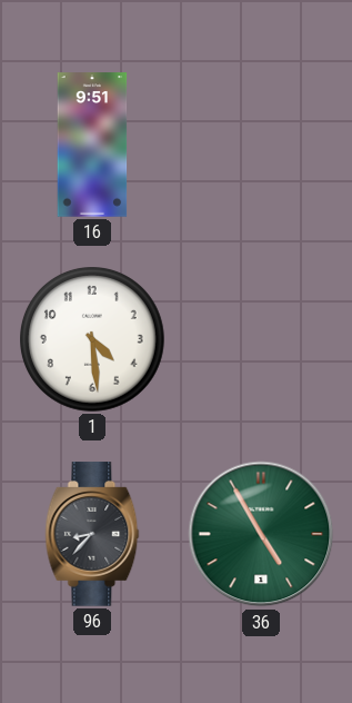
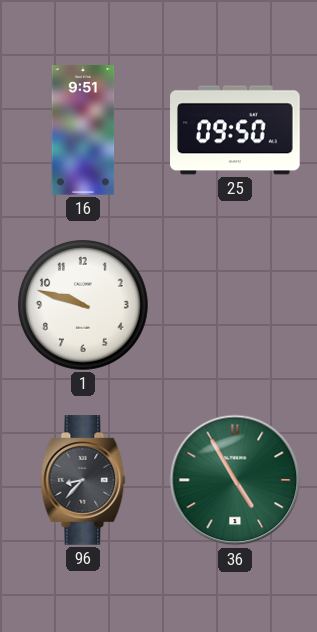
25: none -> 09:50
1: 4:29 -> 9:48
